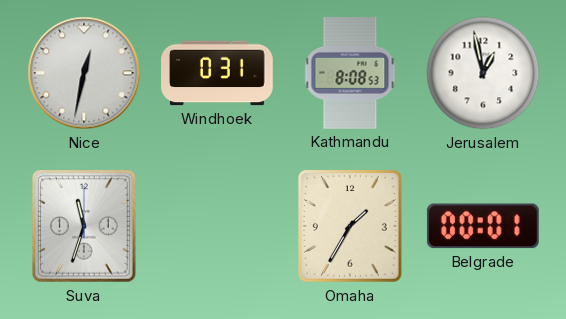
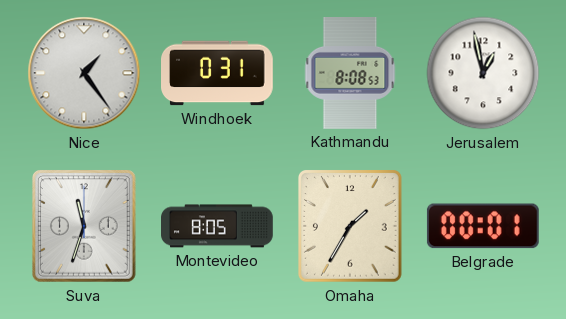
Nice: 12:32 -> 1:24
Montevideo: none -> 8:05
